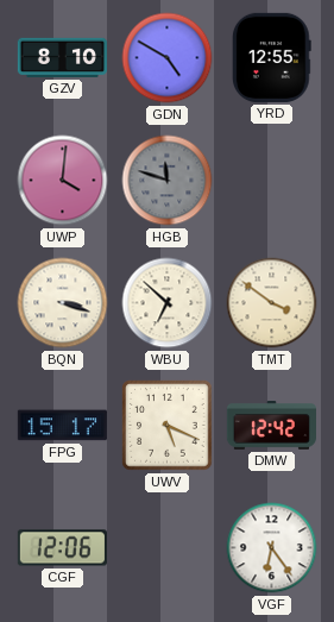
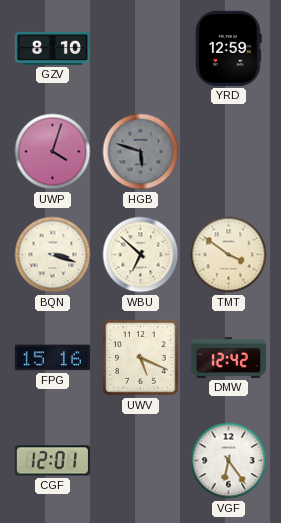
GDN: 4:50 -> none
YRD: 12:55 -> 12:59
UWP: 4:01 -> 4:03
HGB: 11:48 -> 5:48
FPG: 15:17 -> 15:16
CGF: 12:06 -> 12:01
